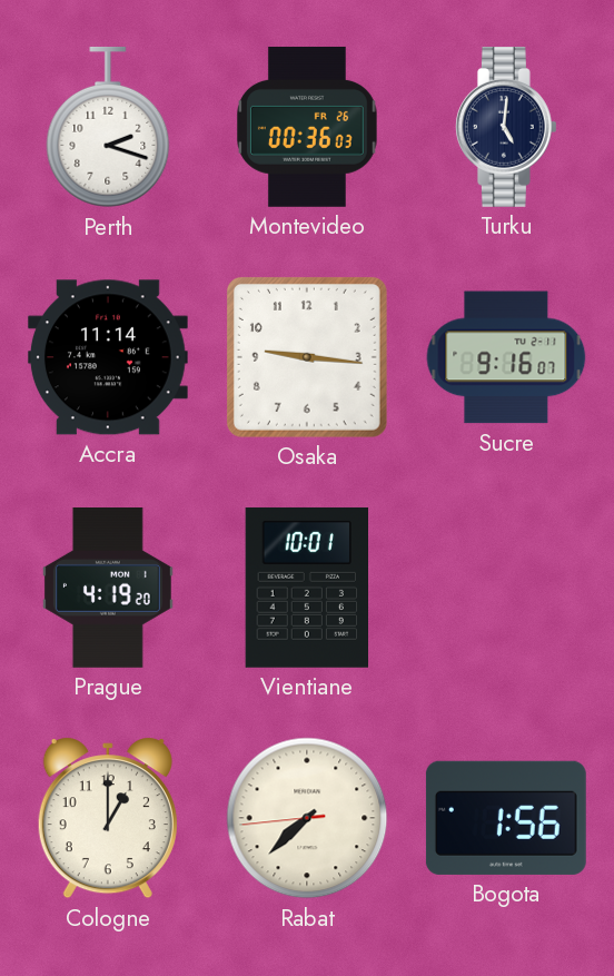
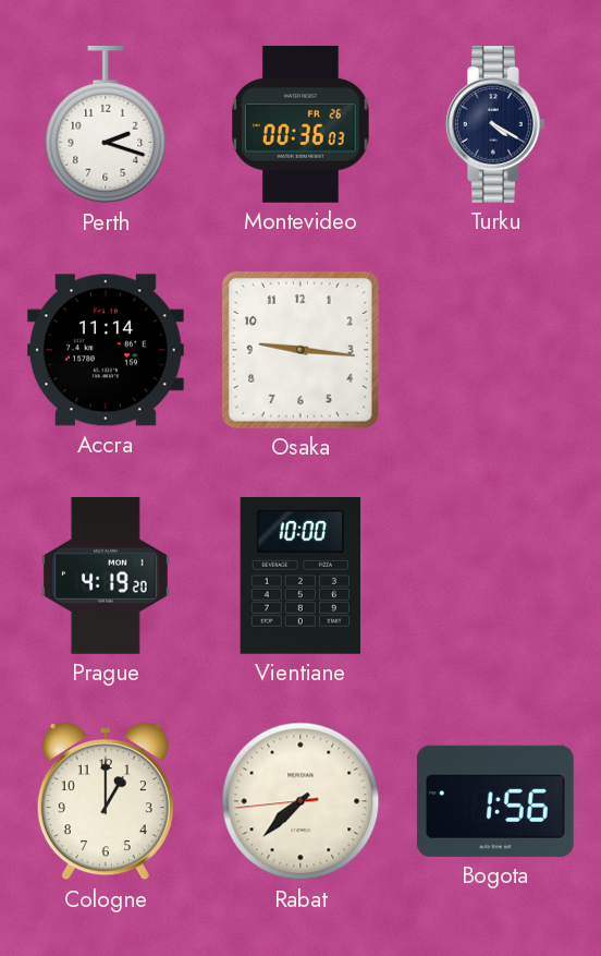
Turku: 5:01 -> 4:20
Sucre: 9:16 -> none
Vientiane: 10:01 -> 10:00
